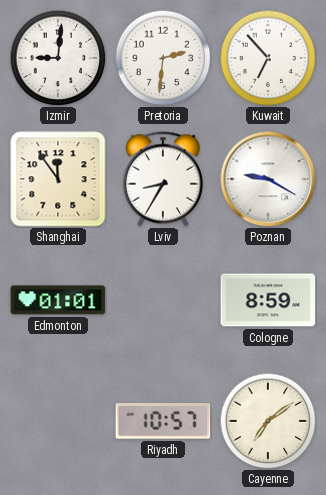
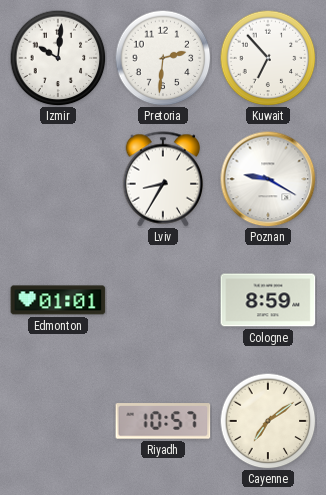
Izmir: 9:01 -> 10:01
Shanghai: 11:54 -> none
